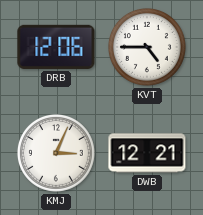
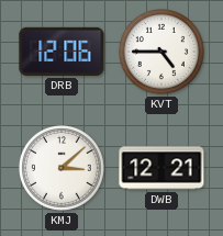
KMJ: 3:04 -> 3:08
